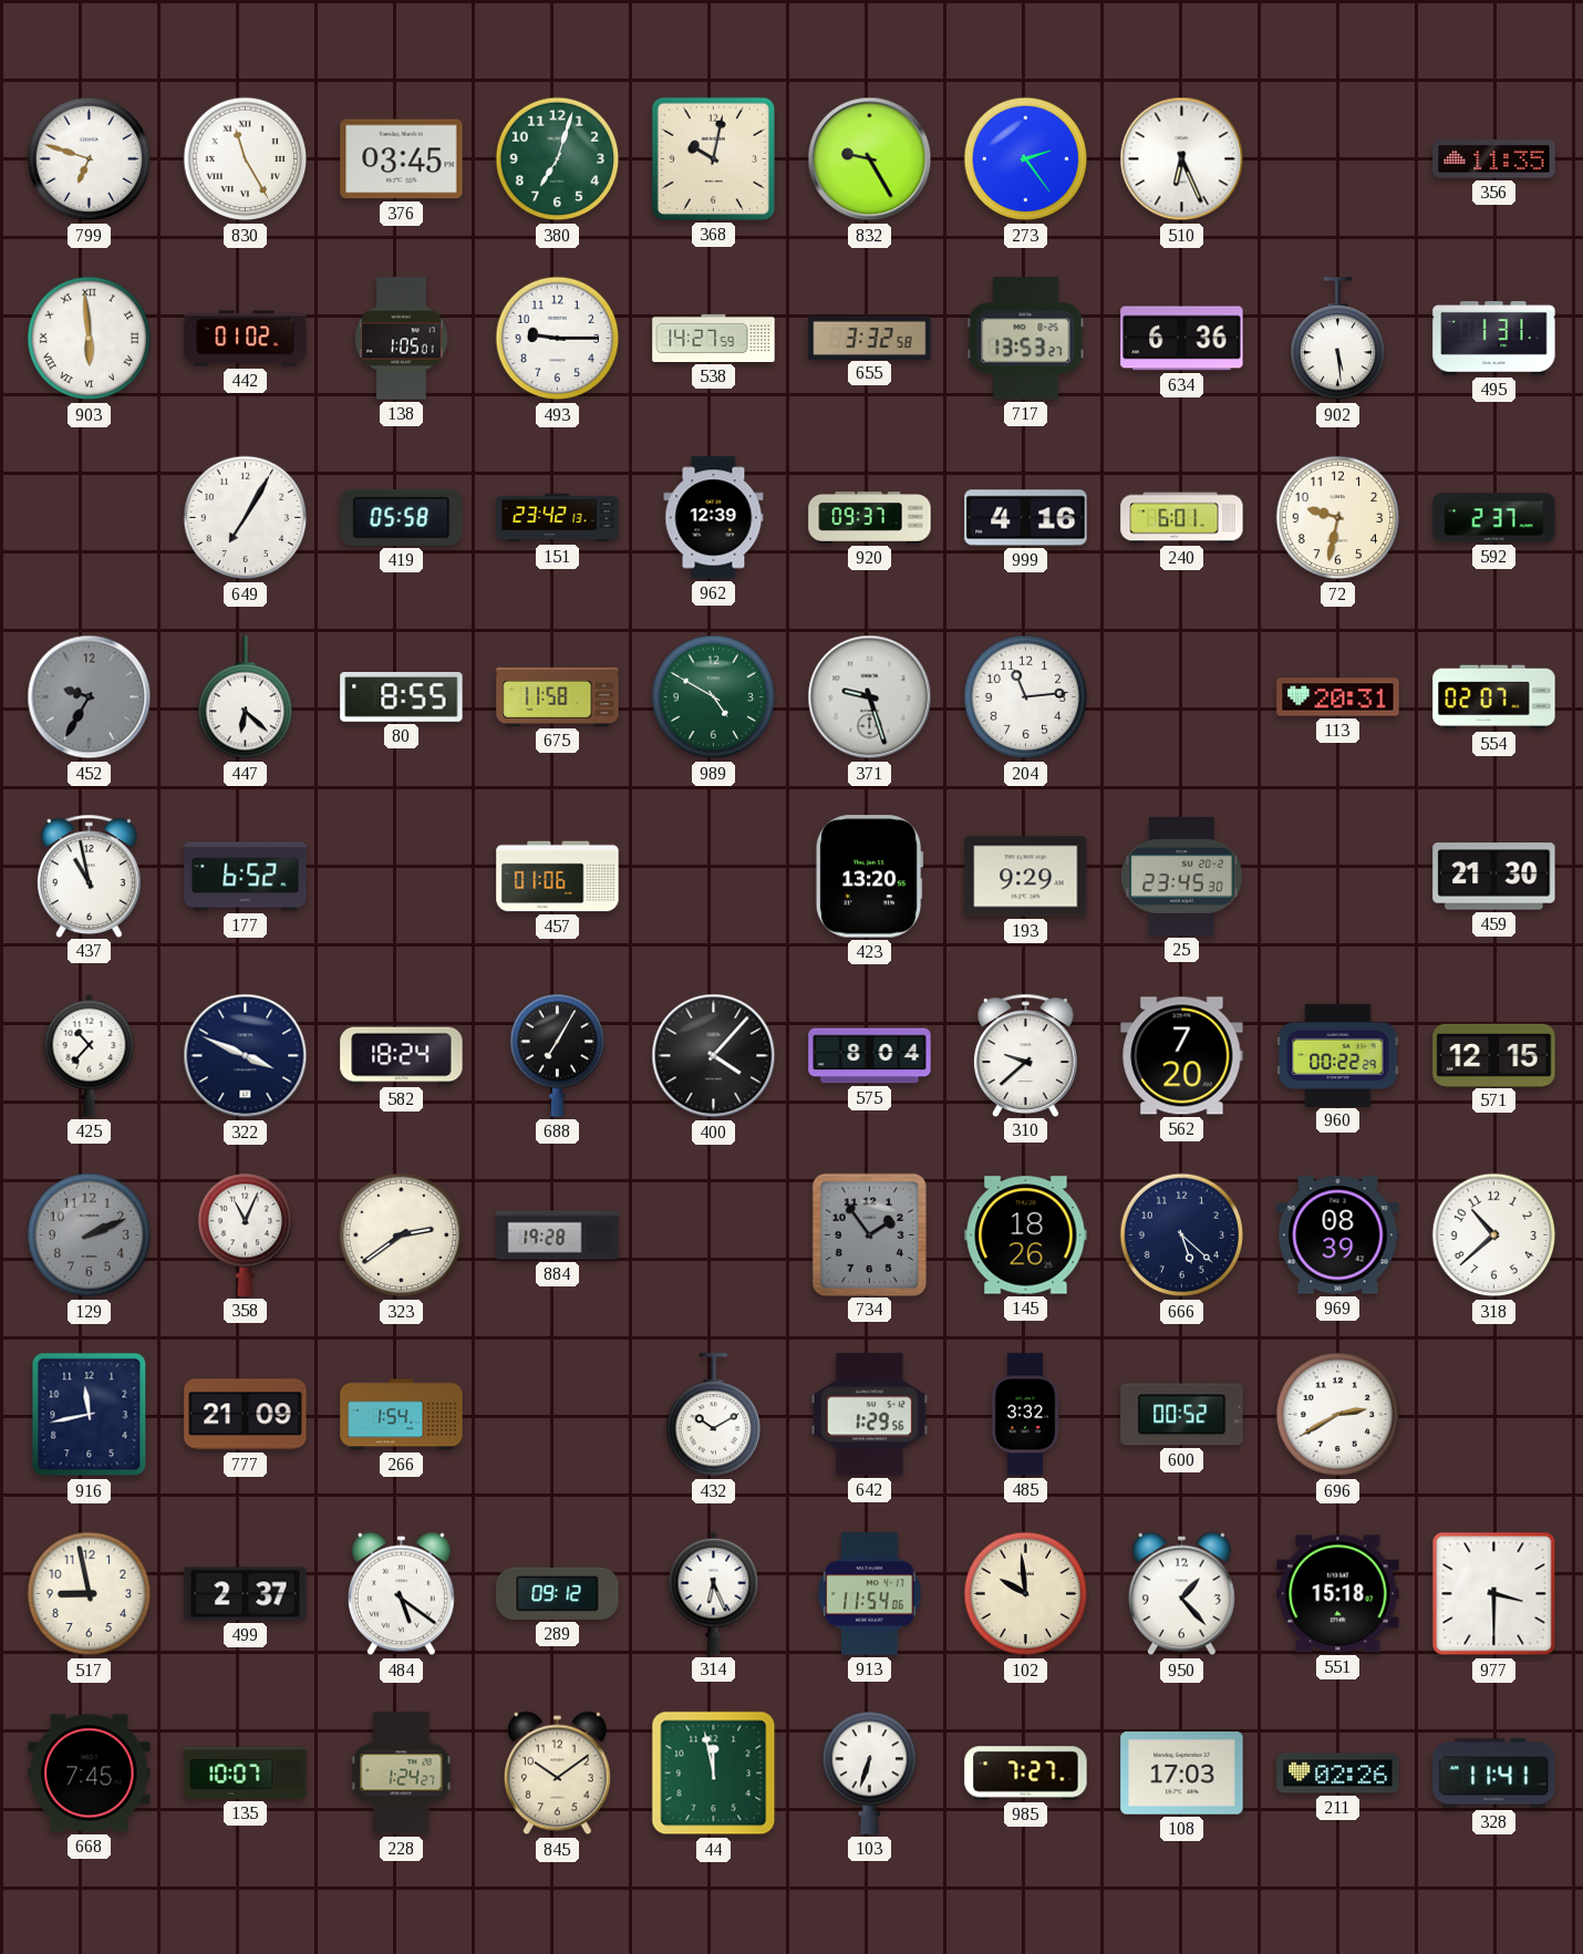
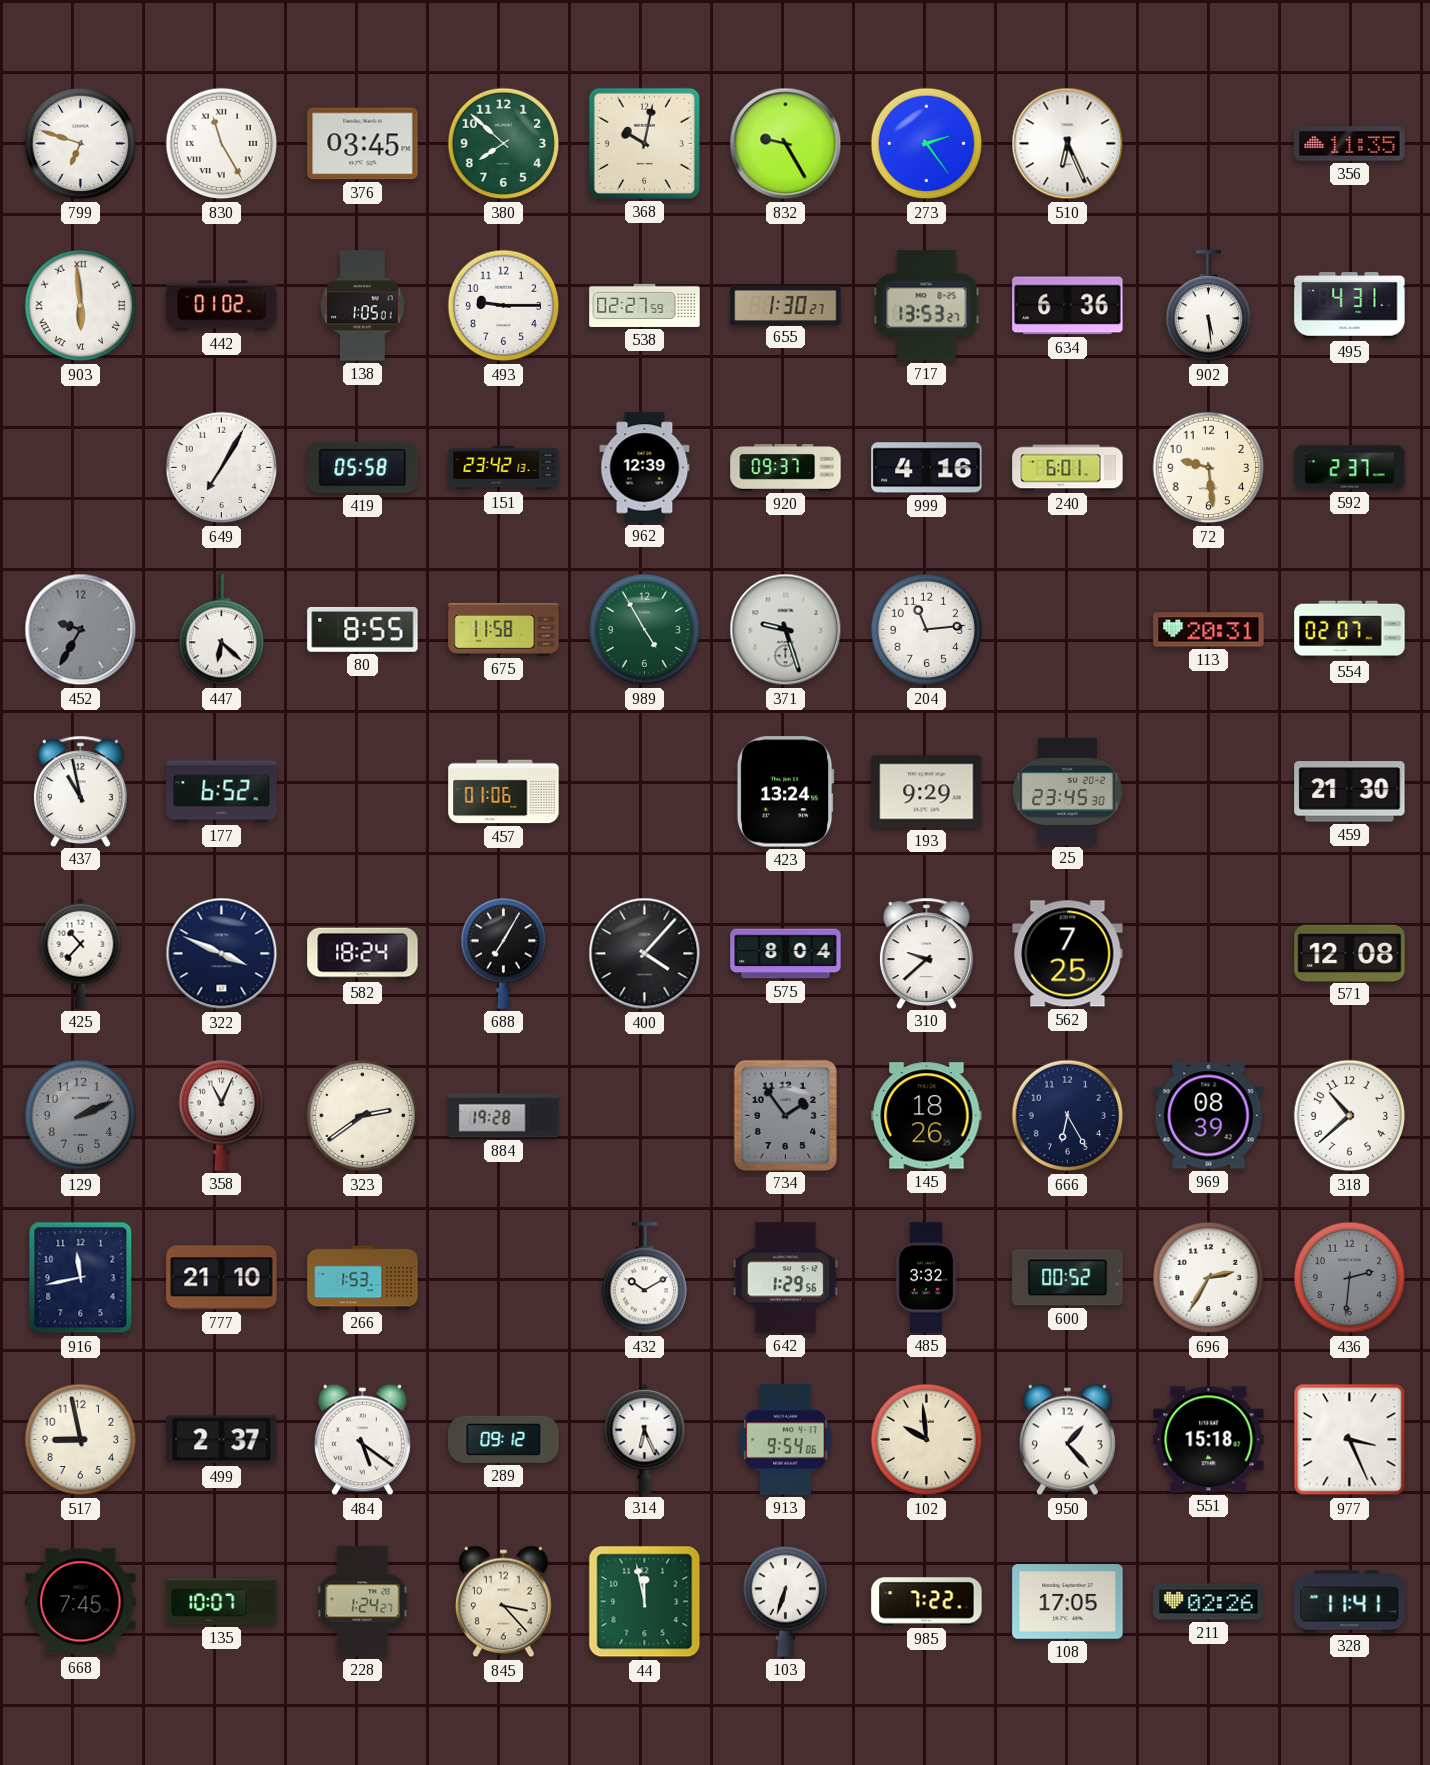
380: 7:03 -> 7:52
538: 14:27 -> 02:27
655: 3:32 -> 1:30
495: 1:31 -> 4:31
72: 9:32 -> 9:29
989: 4:50 -> 4:55
423: 13:20 -> 13:24
562: 7:20 -> 7:25
960: 00:22 -> none
571: 12:15 -> 12:08
666: 5:22 -> 6:25
777: 21:09 -> 21:10
266: 1:54 -> 1:53
696: 2:40 -> 2:35
436: none -> 2:31
913: 11:54 -> 9:54
977: 3:30 -> 3:26
845: 10:09 -> 3:23
985: 7:27 -> 7:22
108: 17:03 -> 17:05
